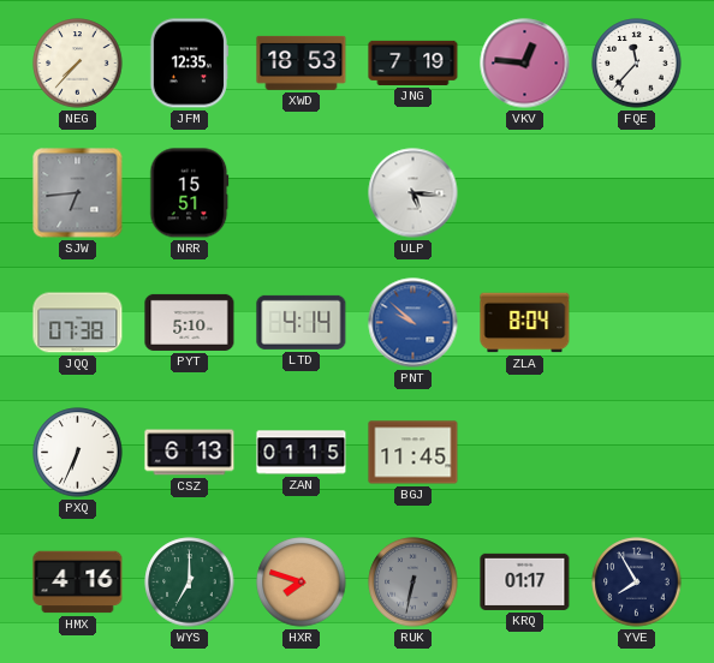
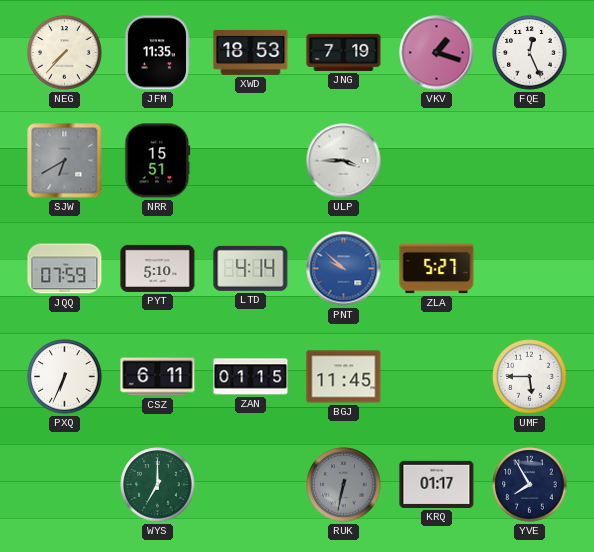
JFM: 12:35 -> 11:35
VKV: 12:46 -> 1:18
FQE: 11:37 -> 12:26
SJW: 6:44 -> 6:40
ULP: 5:16 -> 3:45
JQQ: 07:38 -> 07:59
ZLA: 8:04 -> 5:27
CSZ: 6:13 -> 6:11
UMF: none -> 5:45
HMX: 4:16 -> none
HXR: 7:48 -> none
